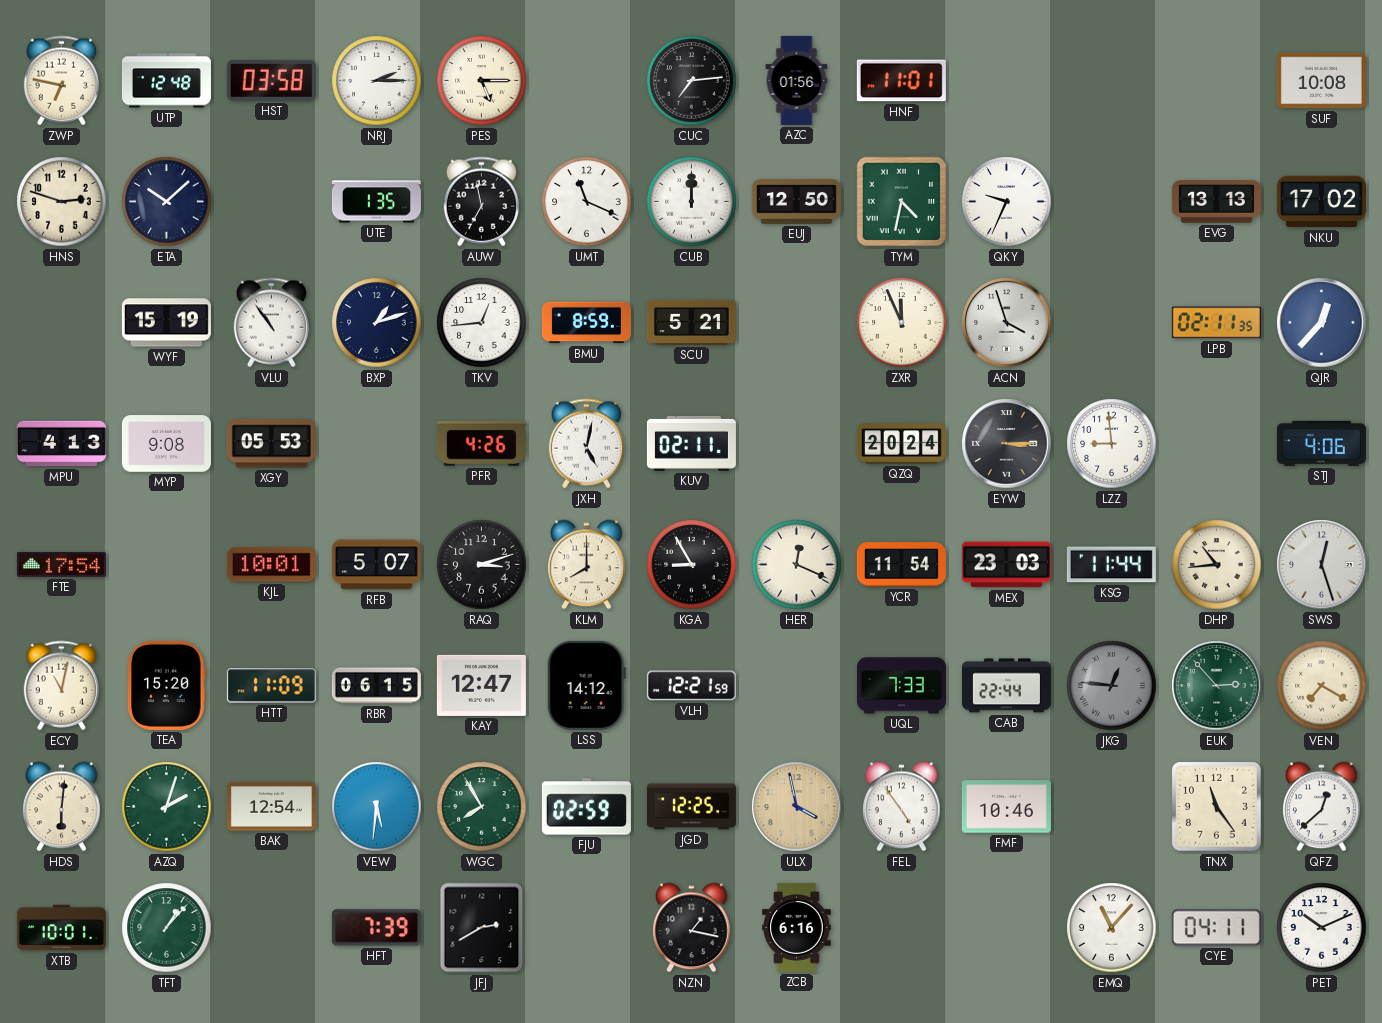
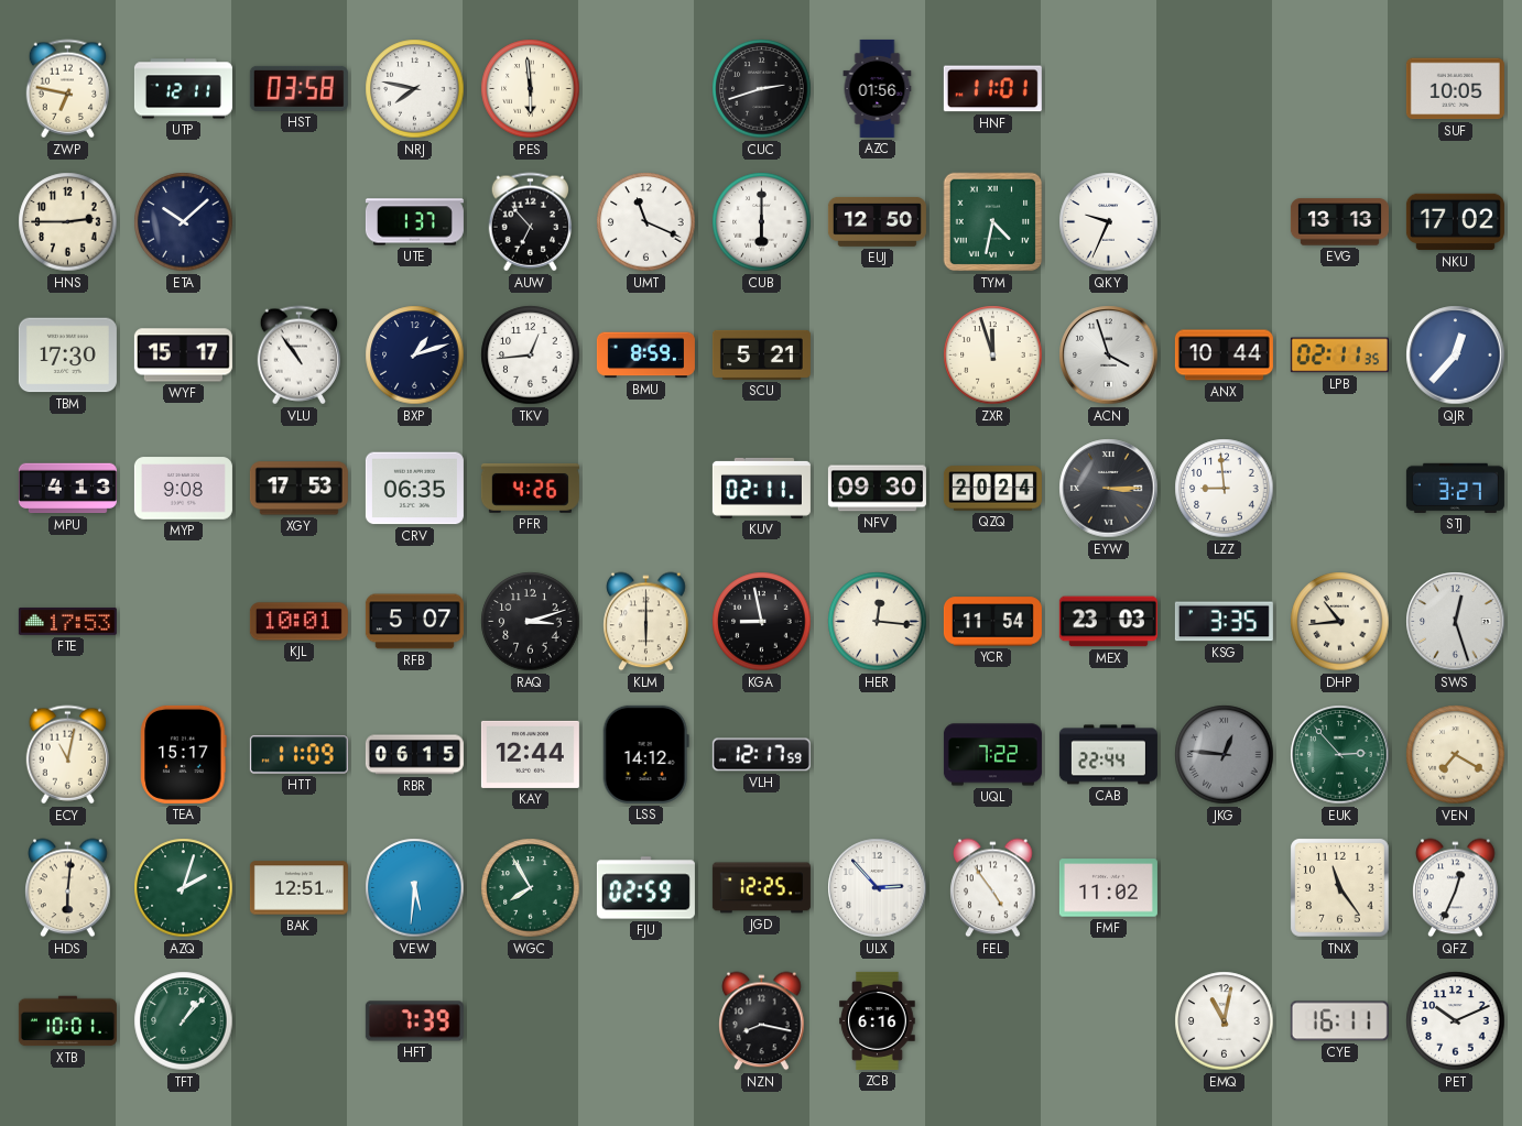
UTP: 12:48 -> 12:11
NRJ: 2:15 -> 7:47
PES: 5:15 -> 5:59
CUC: 7:14 -> 2:42
SUF: 10:08 -> 10:05
HNS: 2:48 -> 2:45
UTE: 1:35 -> 1:37
AUW: 6:58 -> 6:53
CUB: 12:00 -> 6:00
TBM: none -> 17:30
WYF: 15:19 -> 15:17
ZXR: 11:56 -> 11:57
ANX: none -> 10:44
XGY: 05:53 -> 17:53
CRV: none -> 06:35
JXH: 5:02 -> none
NFV: none -> 09:30
STJ: 4:06 -> 3:27
FTE: 17:54 -> 17:53
KLM: 8:00 -> 6:00
KGA: 8:55 -> 8:58
HER: 12:19 -> 12:16
KSG: 11:44 -> 3:35
TEA: 15:20 -> 15:17
KAY: 12:47 -> 12:44
VLH: 12:21 -> 12:17
UQL: 7:33 -> 7:22
BAK: 12:54 -> 12:51
ULX: 3:58 -> 2:53
ULX dial: champagne -> white
FMF: 10:46 -> 11:02
QFZ: 12:38 -> 12:34
JFJ: 2:40 -> none
NZN: 1:17 -> 8:17
EMQ: 11:07 -> 11:02
CYE: 04:11 -> 16:11
